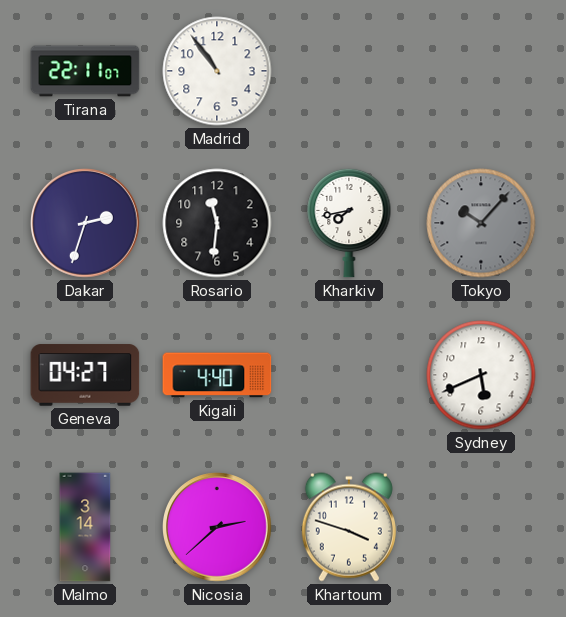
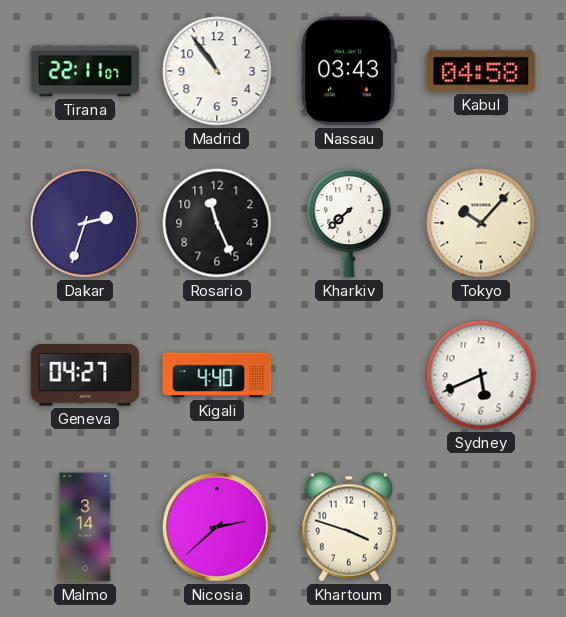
Nassau: none -> 03:43
Kabul: none -> 04:58
Rosario: 11:31 -> 11:26
Kharkiv: 7:43 -> 7:38
Tokyo dial: grey -> cream
